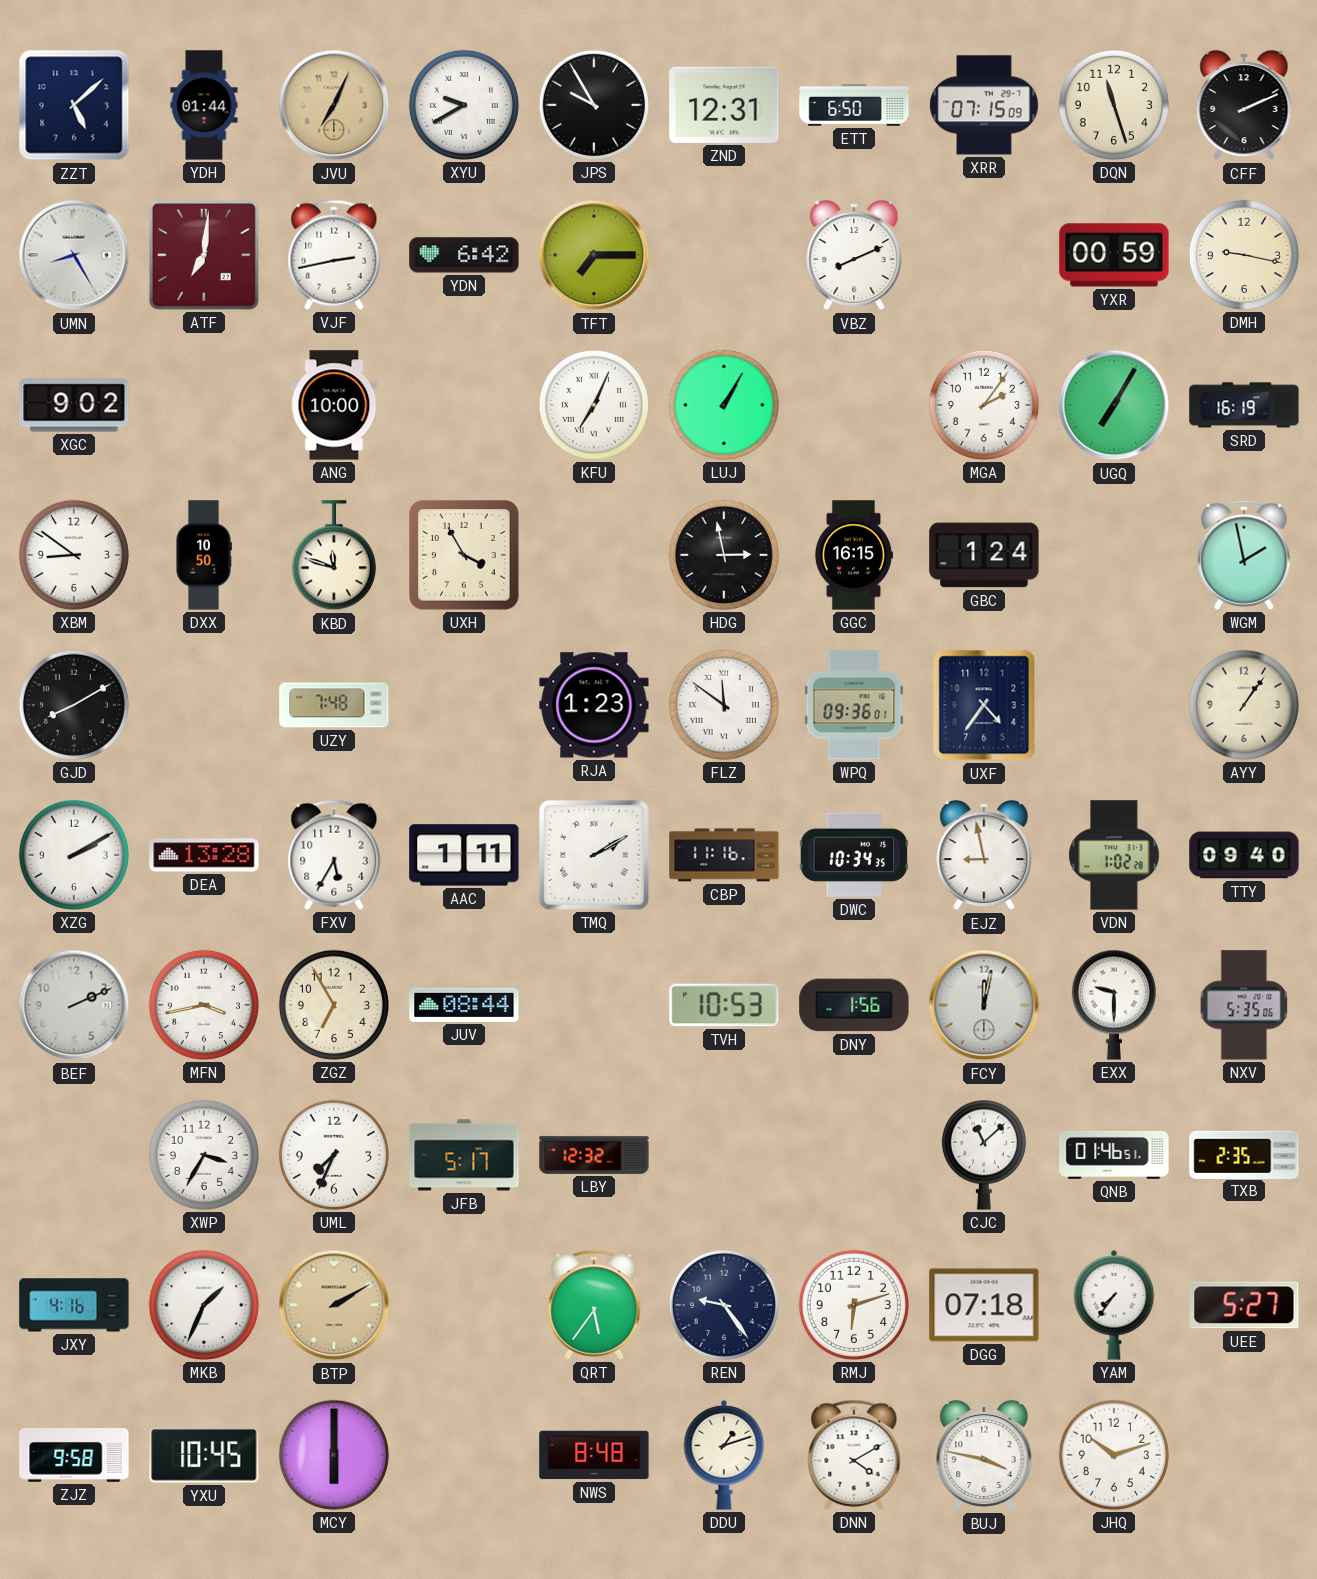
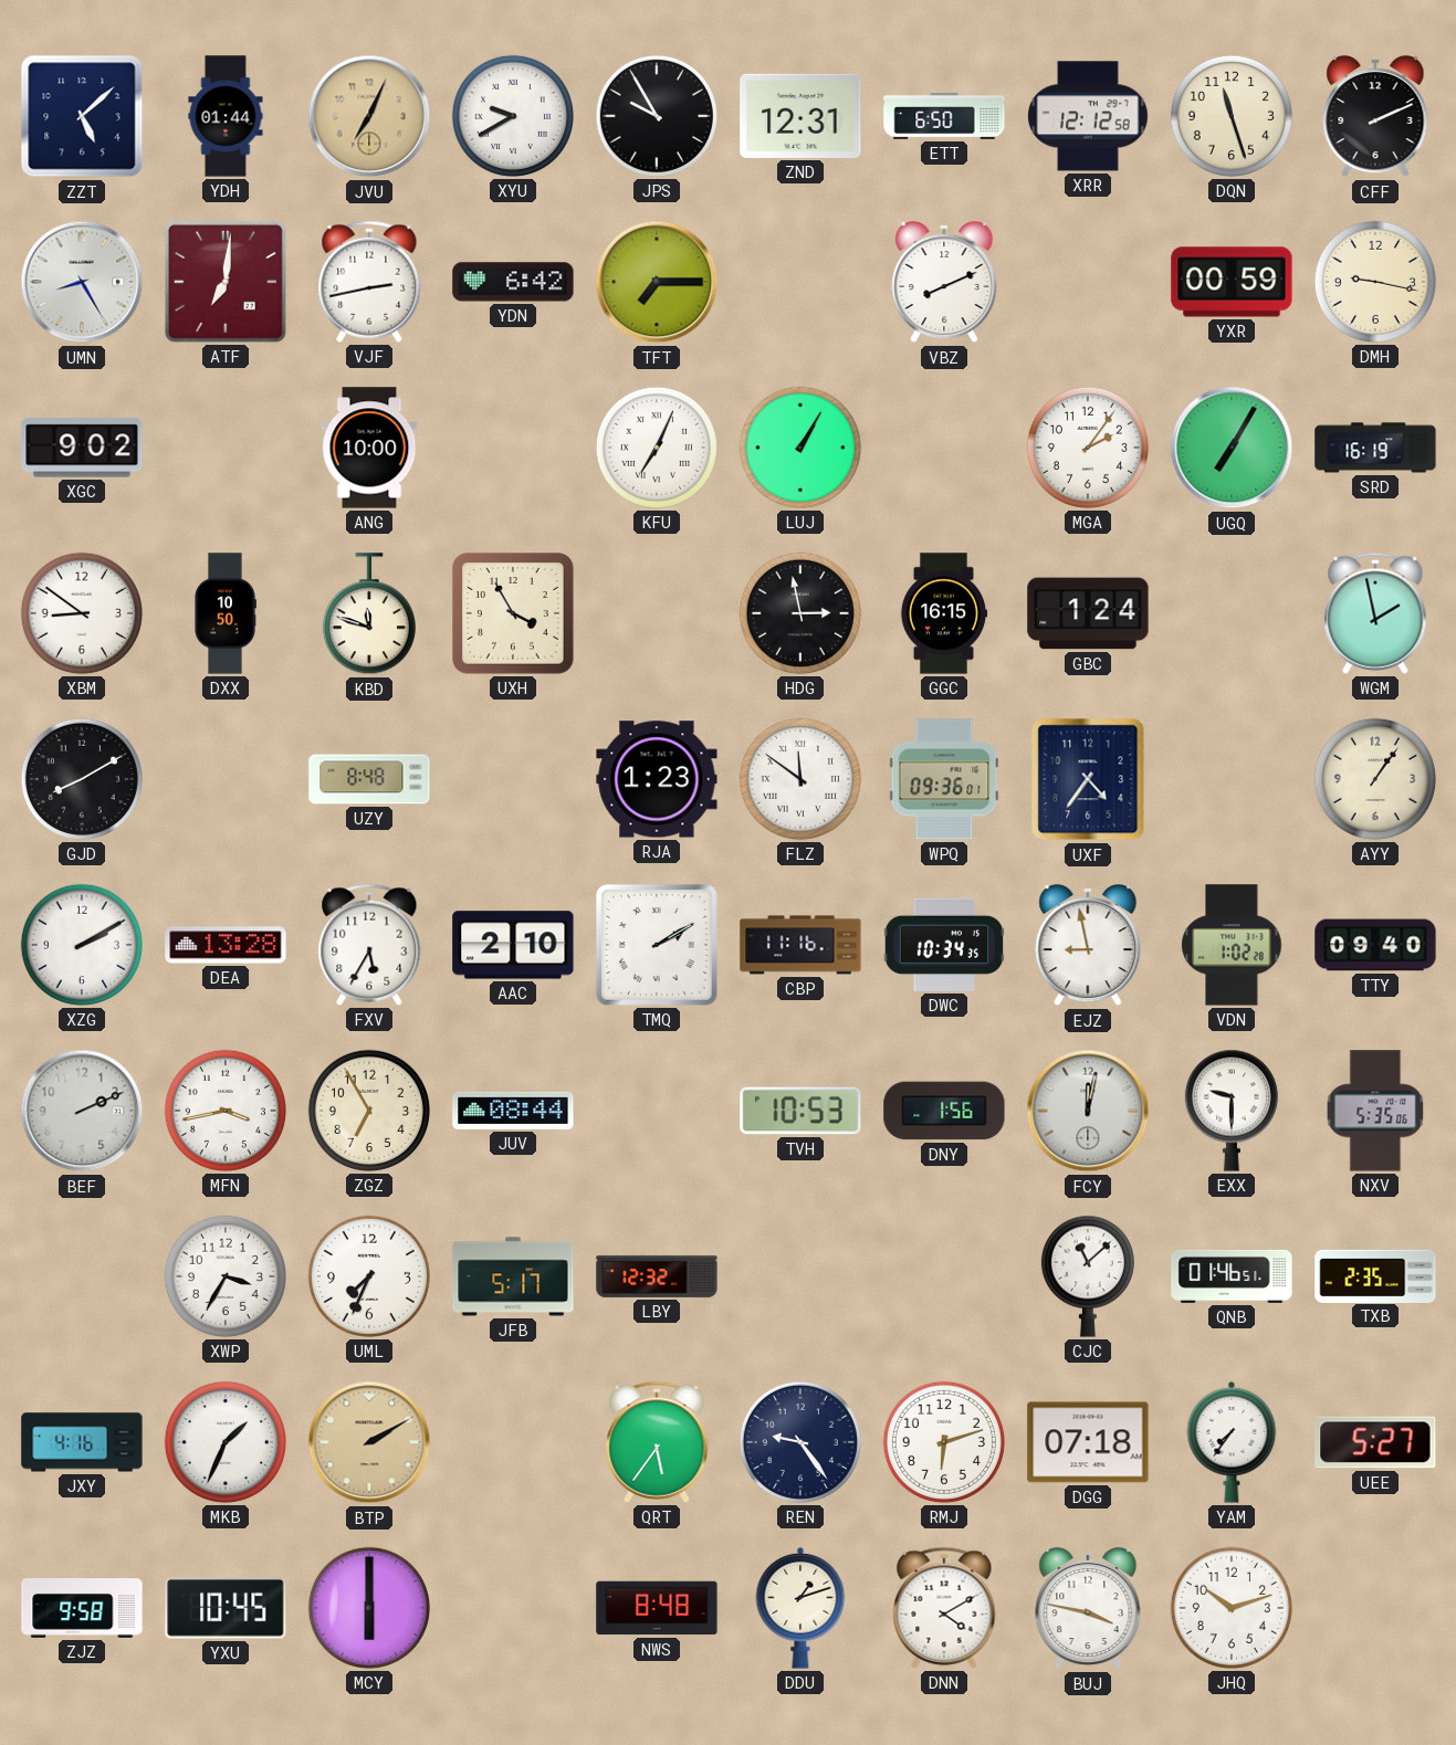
XRR: 07:15 -> 12:12
UZY: 7:48 -> 8:48
AAC: 1:11 -> 2:10
